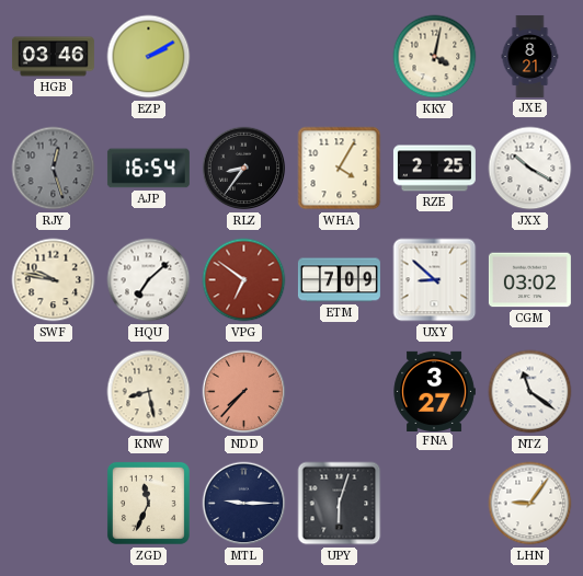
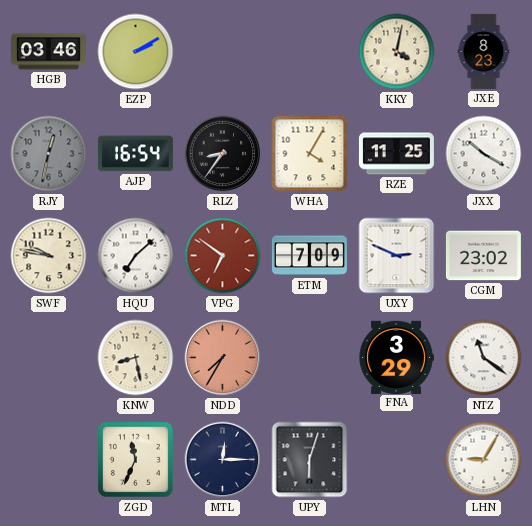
JXE: 8:21 -> 8:23
RJY: 12:27 -> 12:32
RZE: 2:25 -> 11:25
UXY: 8:52 -> 2:49
CGM: 03:02 -> 23:02
NDD: 7:37 -> 7:35
FNA: 3:27 -> 3:29
MTL: 9:15 -> 12:15
LHN: 9:06 -> 9:05
